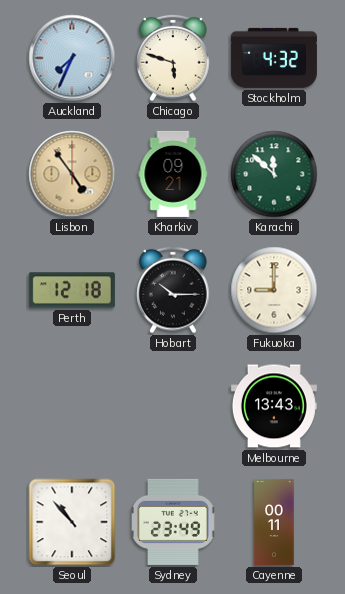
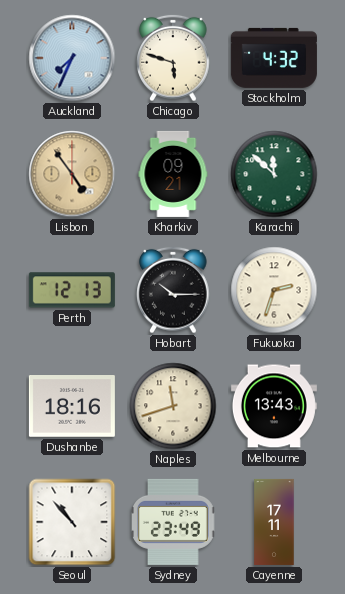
Perth: 12:18 -> 12:13
Fukuoka: 9:00 -> 2:33
Dushanbe: none -> 18:16
Naples: none -> 11:42
Cayenne: 00:11 -> 17:11
